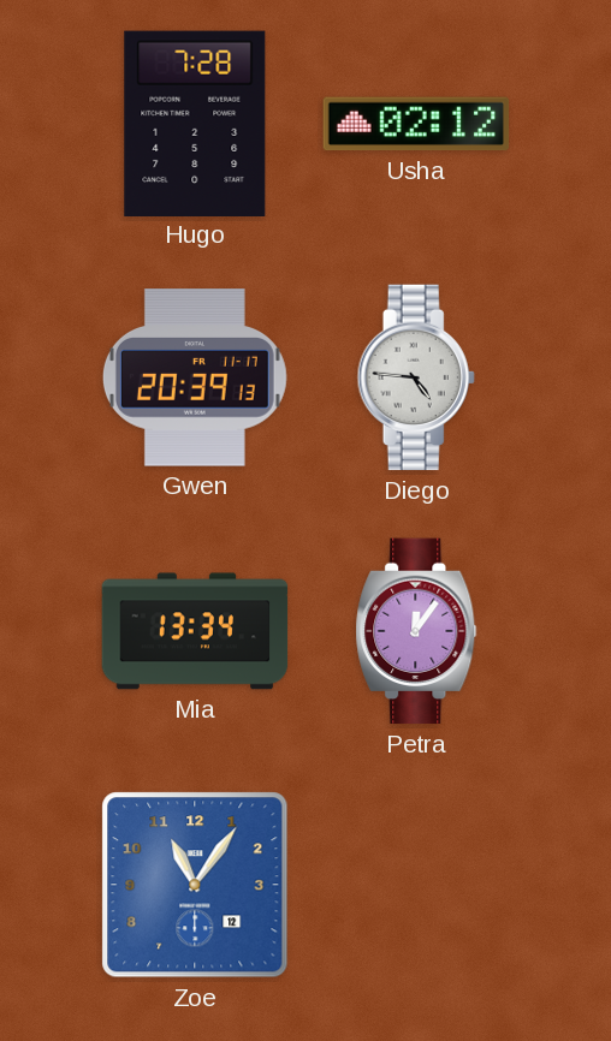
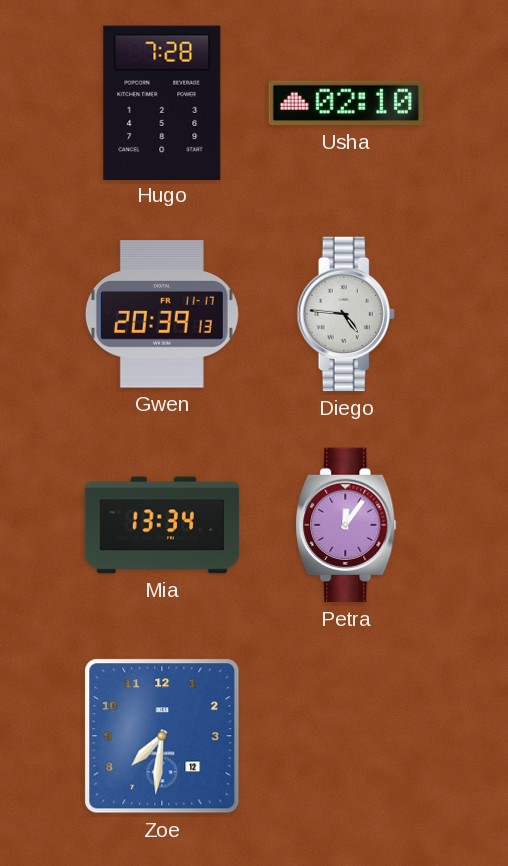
Usha: 02:12 -> 02:10
Zoe: 11:06 -> 7:31
